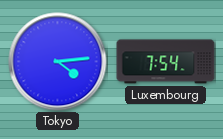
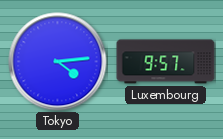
Luxembourg: 7:54 -> 9:57
